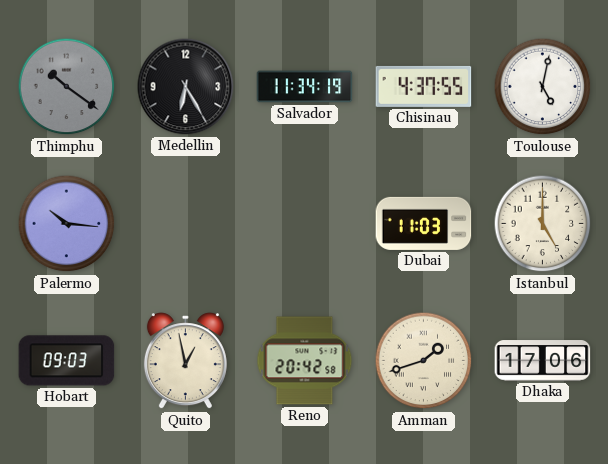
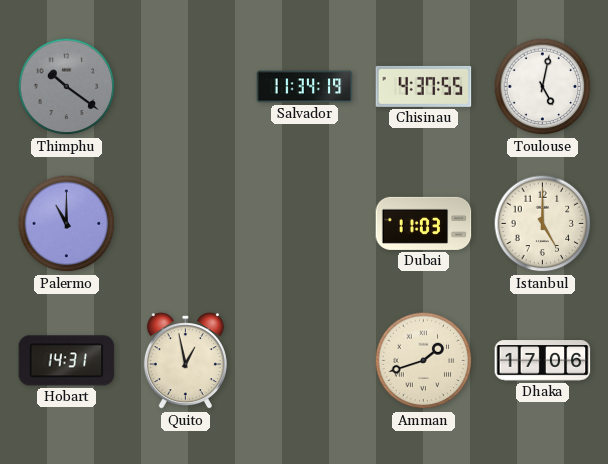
Medellin: 6:25 -> none
Palermo: 10:16 -> 11:00
Hobart: 09:03 -> 14:31
Reno: 20:42 -> none
